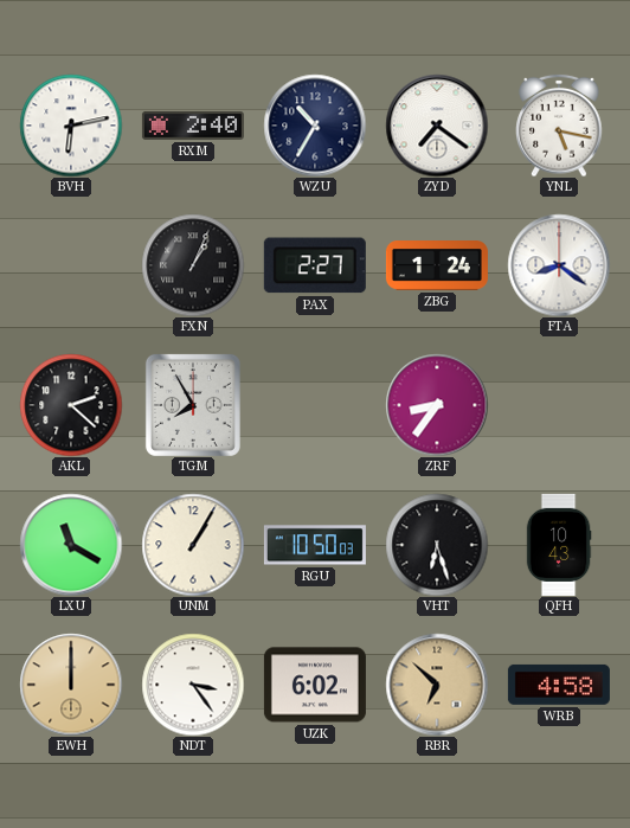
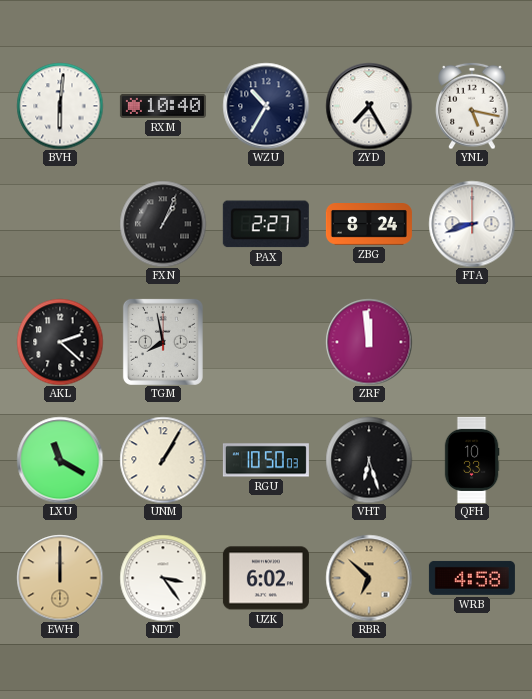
BVH: 6:13 -> 6:01
RXM: 2:40 -> 10:40
ZYD: 7:21 -> 7:25
ZBG: 1:24 -> 8:24
FTA: 8:21 -> 8:42
TGM: 7:55 -> 7:58
ZRF: 8:36 -> 11:59
QFH: 10:43 -> 10:33
